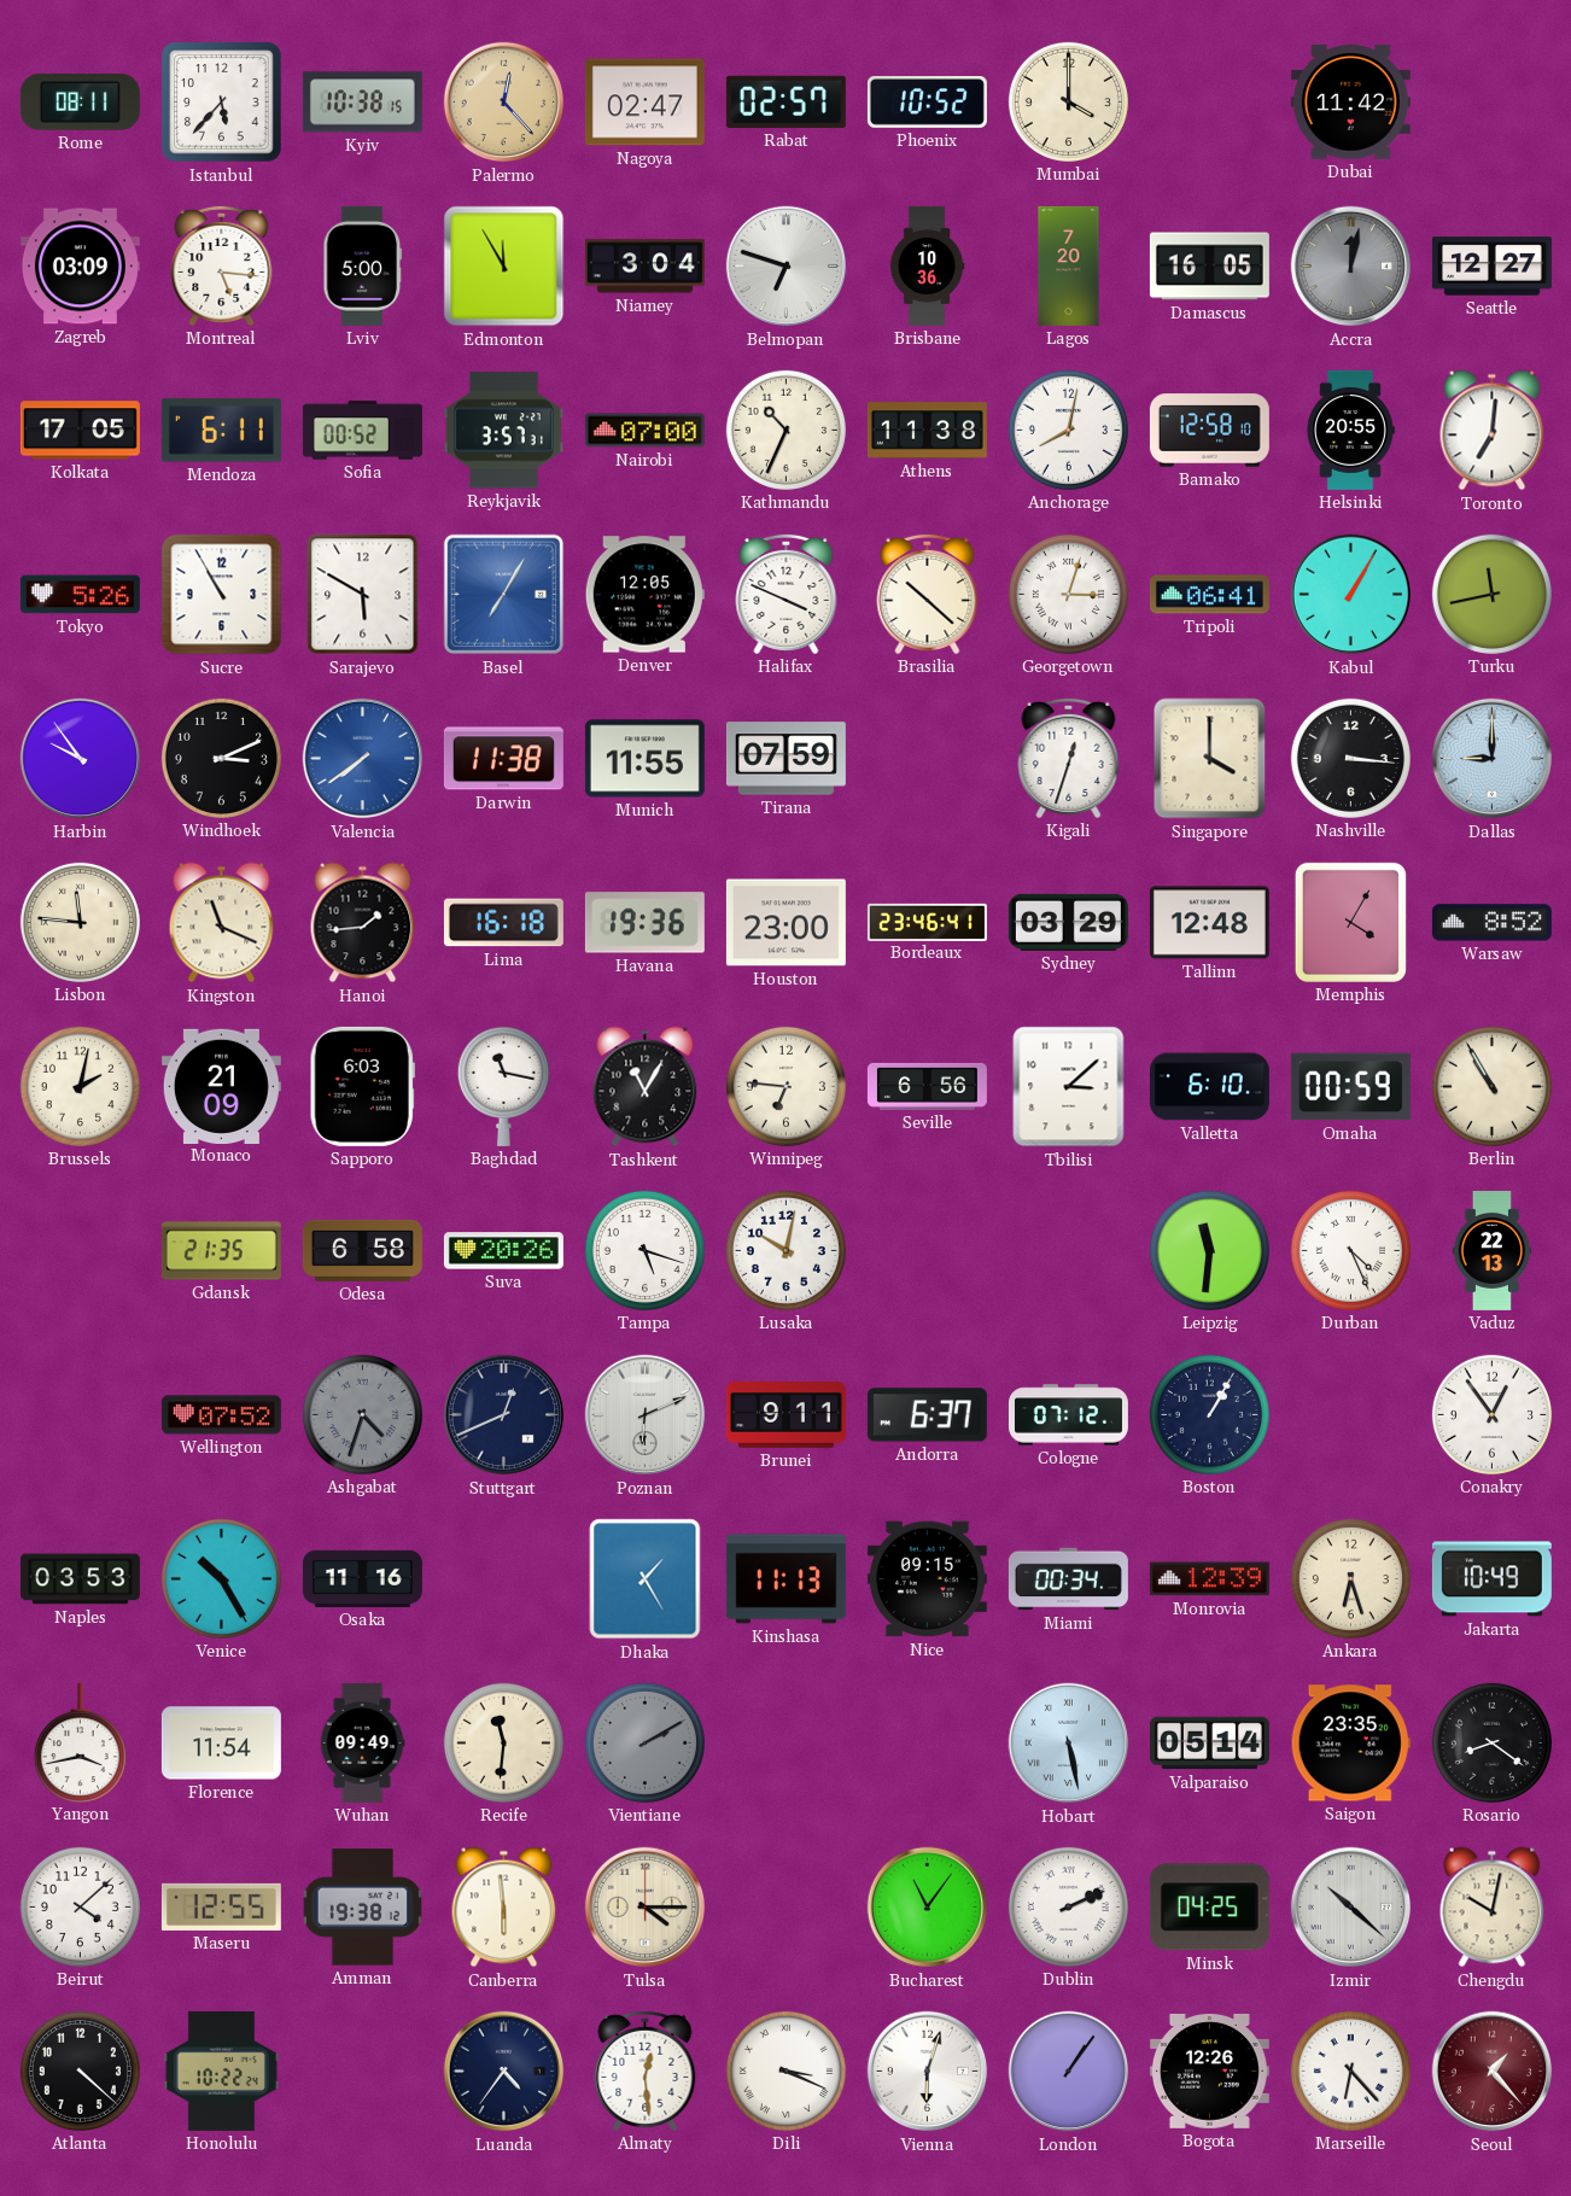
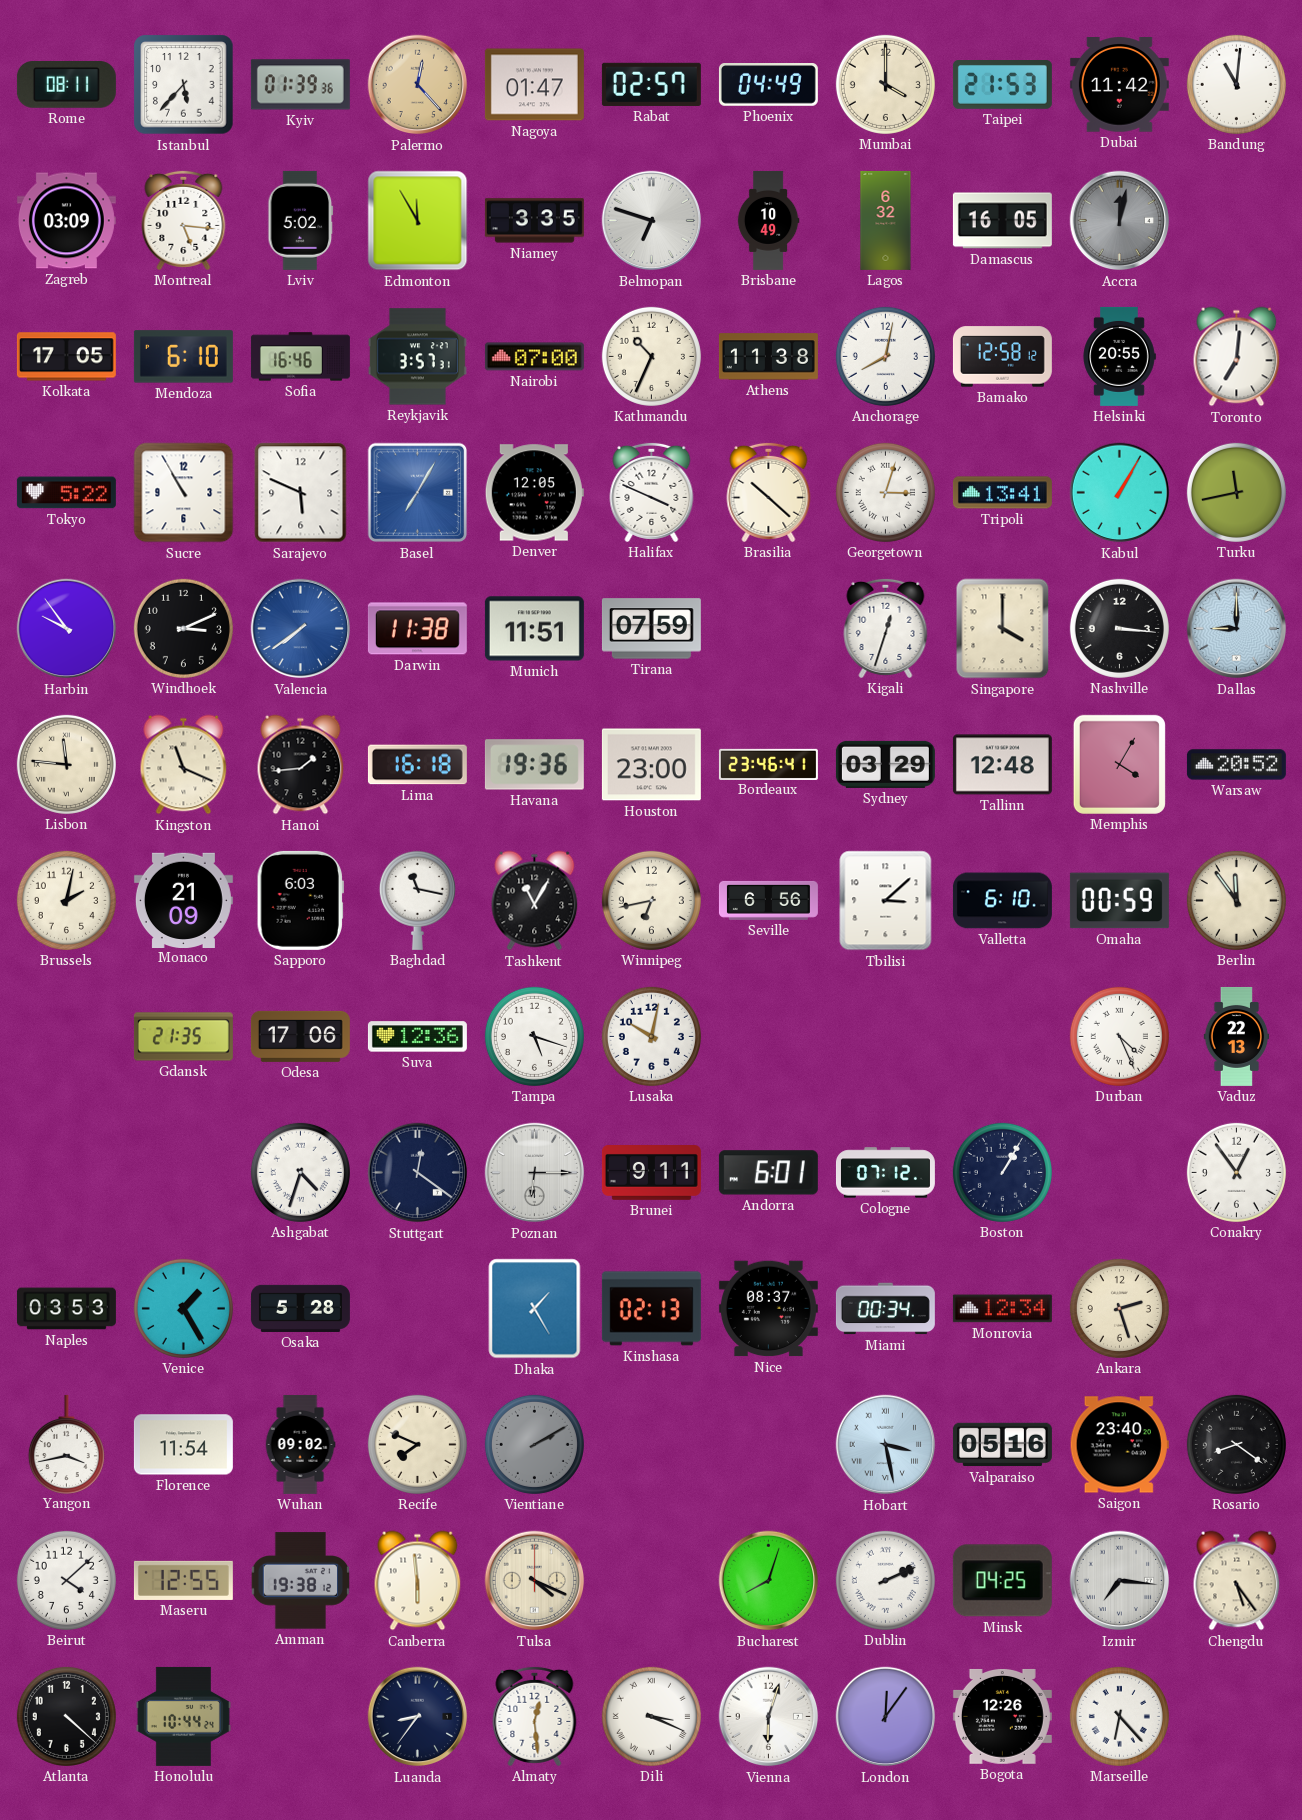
Kyiv: 10:38 -> 01:39
Nagoya: 02:47 -> 01:47
Phoenix: 10:52 -> 04:49
Taipei: none -> 21:53
Bandung: none -> 11:01
Lviv: 5:00 -> 5:02
Niamey: 3:04 -> 3:35
Brisbane: 10:36 -> 10:49
Lagos: 7:20 -> 6:32
Seattle: 12:27 -> none
Mendoza: 6:11 -> 6:10
Sofia: 00:52 -> 16:46
Bamako: 12:58:10 -> 12:58:12
Tokyo: 5:26 -> 5:22
Sarajevo: 5:50 -> 5:49
Tripoli: 06:41 -> 13:41
Munich: 11:55 -> 11:51
Warsaw: 8:52 -> 20:52
Winnipeg: 6:46 -> 6:43
Berlin: 10:55 -> 11:54
Odesa: 6:58 -> 17:06
Suva: 20:26 -> 12:36
Leipzig: 11:31 -> none
Wellington: 07:52 -> none
Ashgabat dial: grey -> white
Stuttgart: 12:41 -> 12:21
Poznan: 6:11 -> 6:15
Andorra: 6:37 -> 6:01
Venice: 10:25 -> 1:25
Osaka: 11:16 -> 5:28
Kinshasa: 11:13 -> 02:13
Nice: 09:15 -> 08:37
Monrovia: 12:39 -> 12:34
Ankara: 6:27 -> 2:27
Jakarta: 10:49 -> none
Wuhan: 09:49 -> 09:02
Recife: 11:31 -> 7:49
Hobart: 5:28 -> 3:28
Valparaiso: 05:14 -> 05:16
Saigon: 23:35 -> 23:40
Tulsa: 4:15 -> 4:19
Bucharest: 11:06 -> 8:03
Izmir: 10:22 -> 7:16
Chengdu: 10:02 -> 5:24
Honolulu: 10:22 -> 10:44
Luanda: 4:36 -> 8:36
London: 1:06 -> 12:06
Seoul: 1:23 -> none
